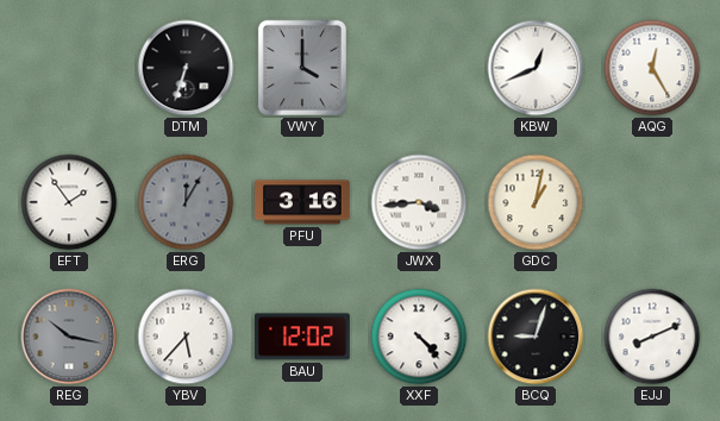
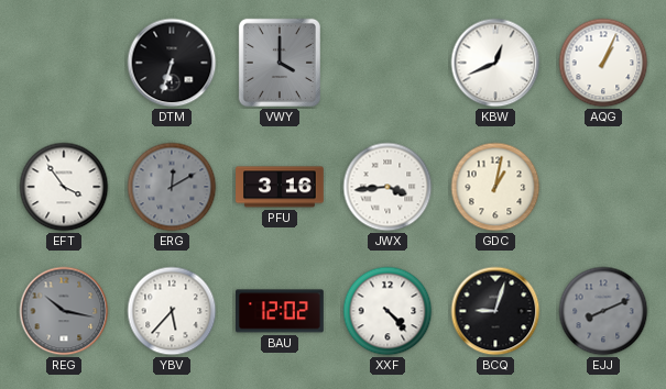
AQG: 12:25 -> 1:04
EFT: 1:54 -> 3:54
ERG: 12:05 -> 12:10
EJJ dial: white -> grey
